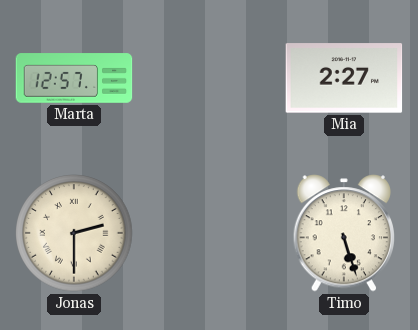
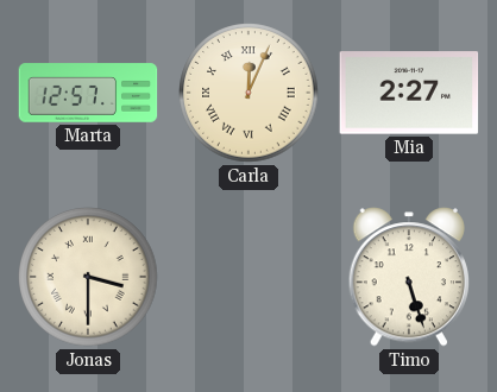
Carla: none -> 12:04
Jonas: 2:30 -> 3:30
